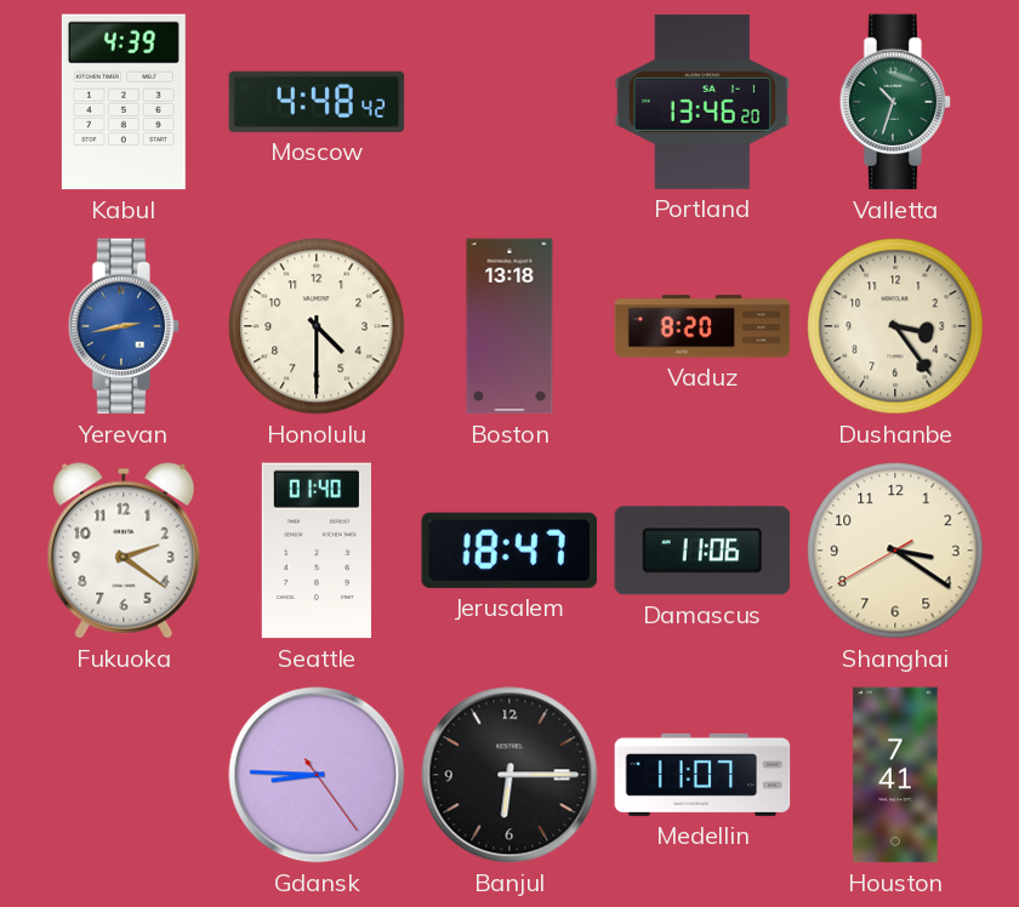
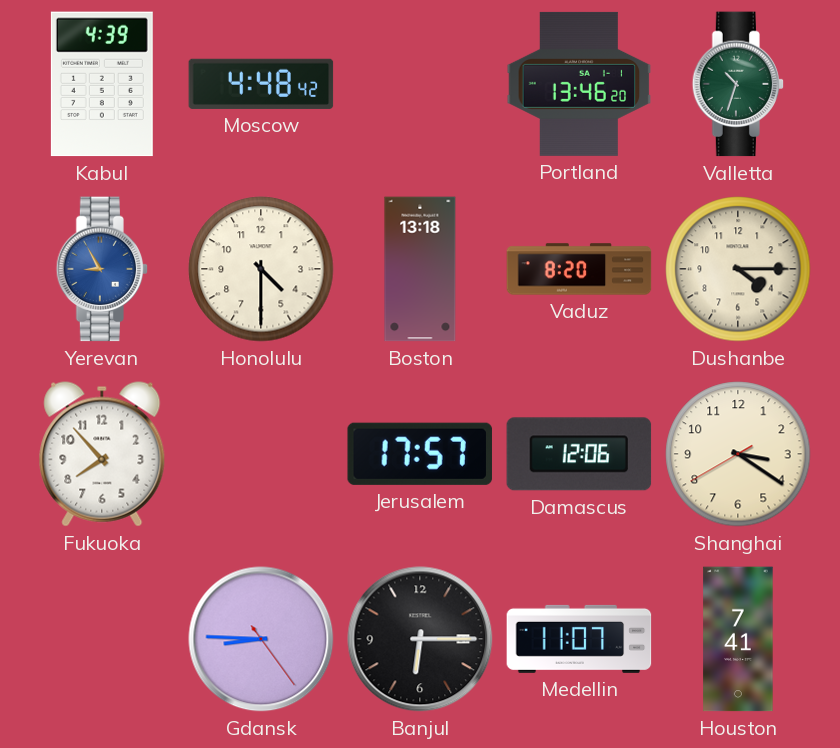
Yerevan: 2:43 -> 8:55
Dushanbe: 3:24 -> 4:15
Fukuoka: 2:21 -> 7:53
Seattle: 01:40 -> none
Jerusalem: 18:47 -> 17:57
Damascus: 11:06 -> 12:06
